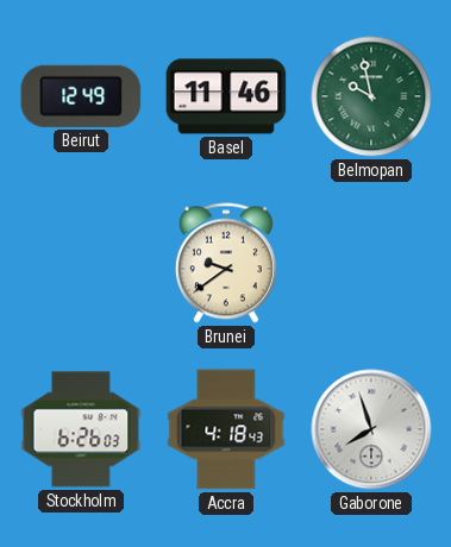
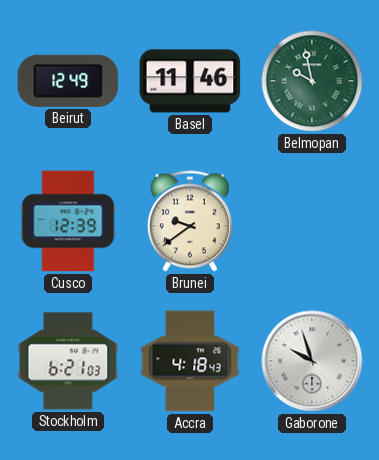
Cusco: none -> 12:39
Stockholm: 6:26 -> 6:21
Gaborone: 7:57 -> 9:57
